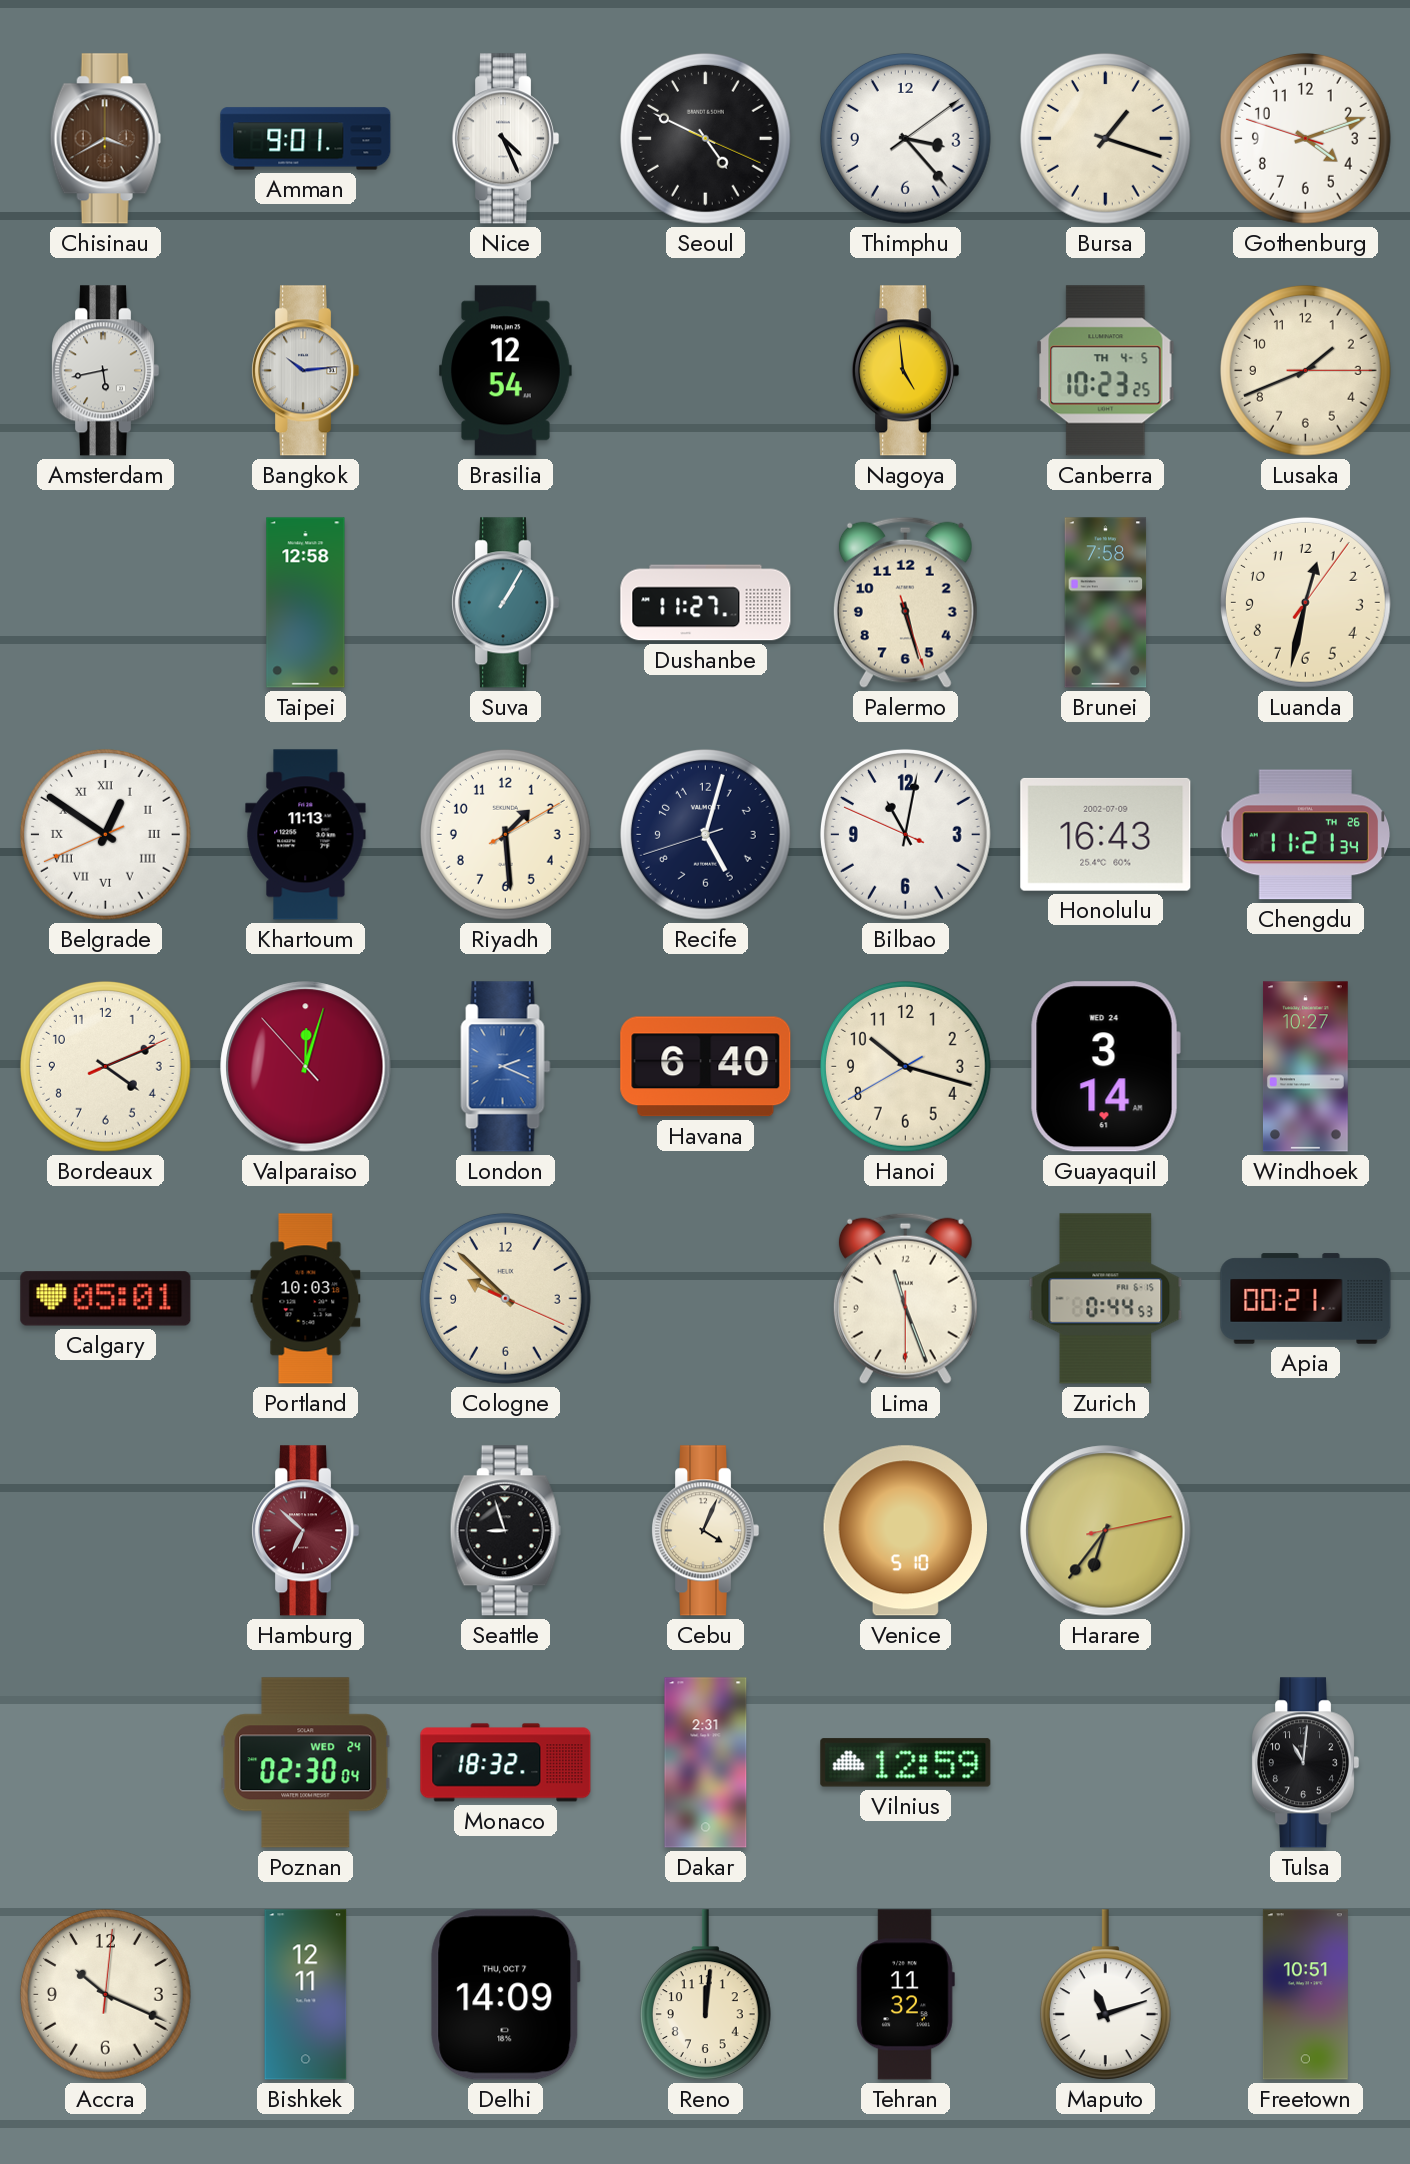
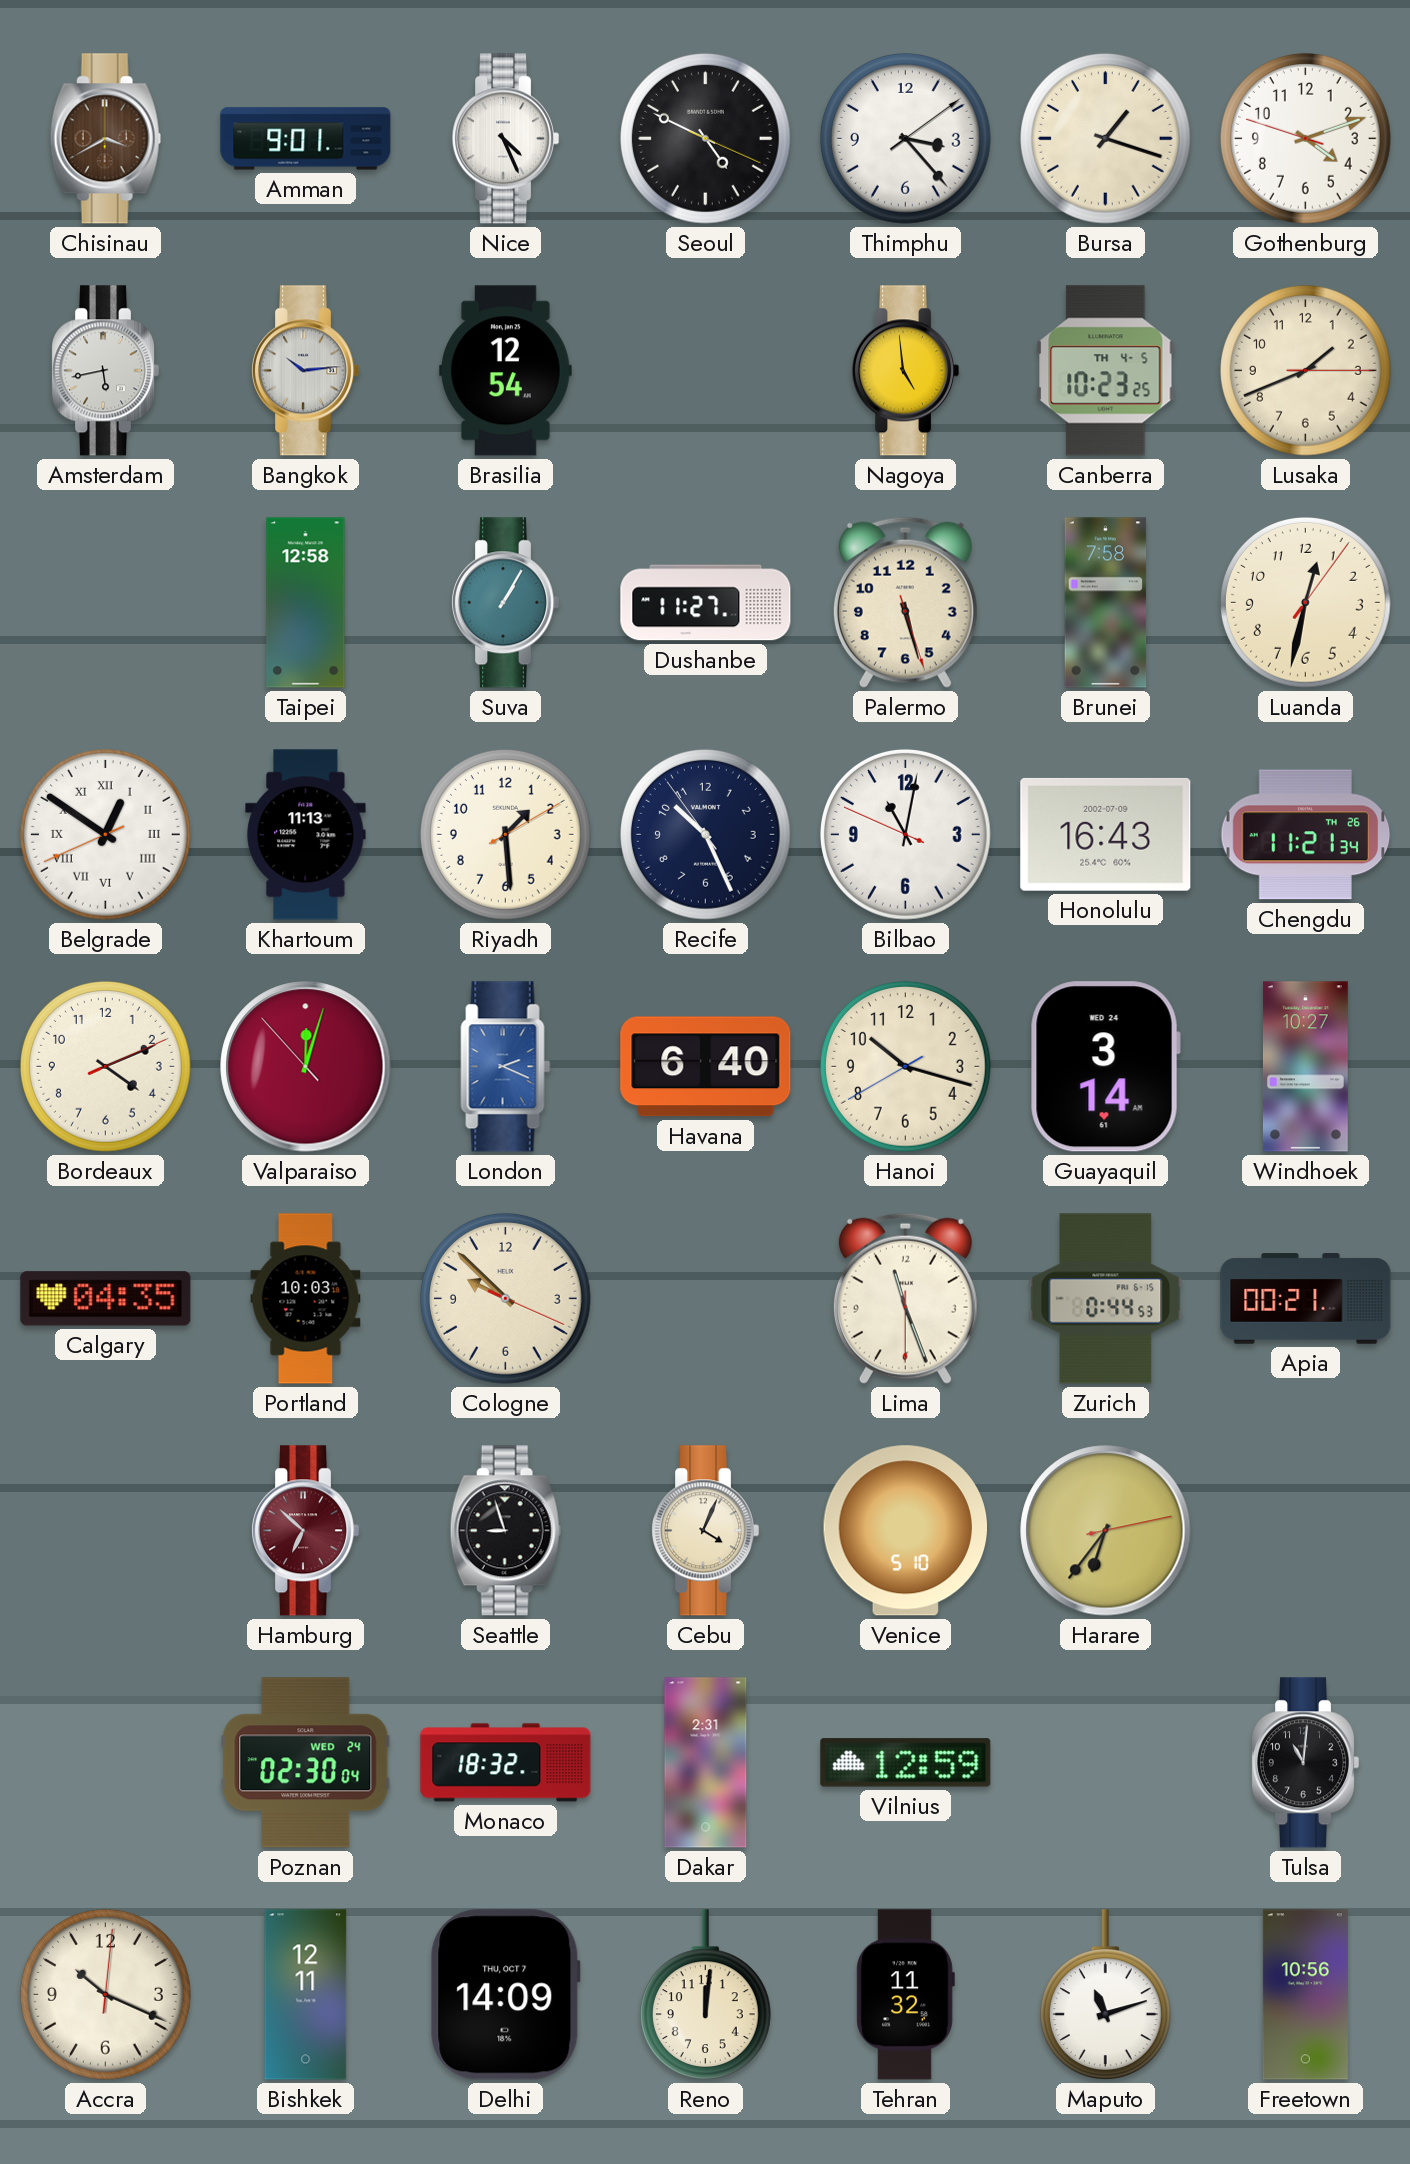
Recife: 5:02 -> 10:25
Calgary: 05:01 -> 04:35
Freetown: 10:51 -> 10:56
